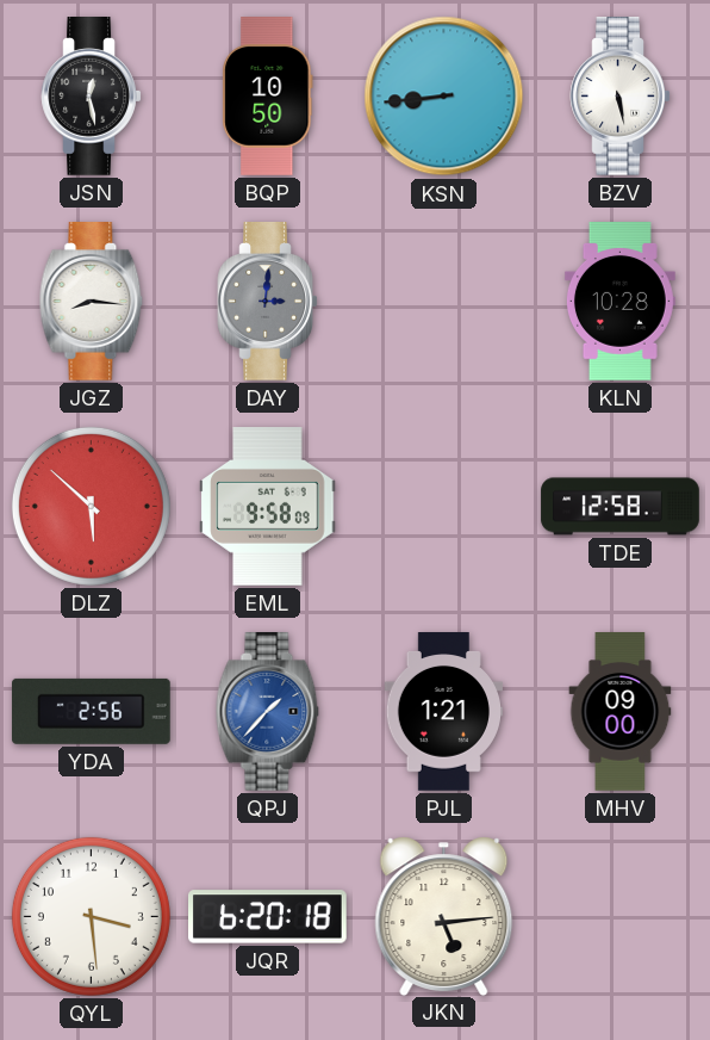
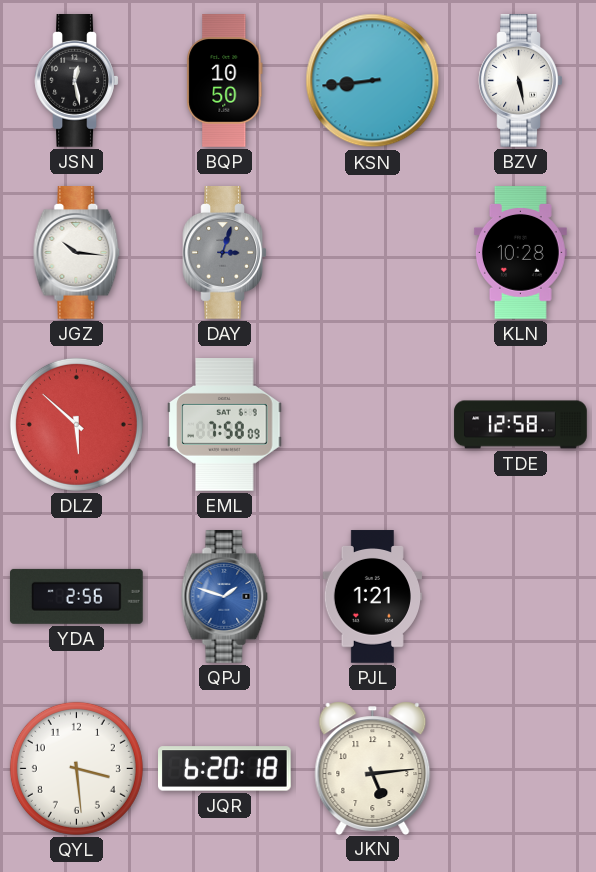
JGZ: 8:16 -> 10:16
DAY: 3:01 -> 3:03
EML: 9:58 -> 7:58
QPJ: 1:37 -> 1:48
MHV: 09:00 -> none
